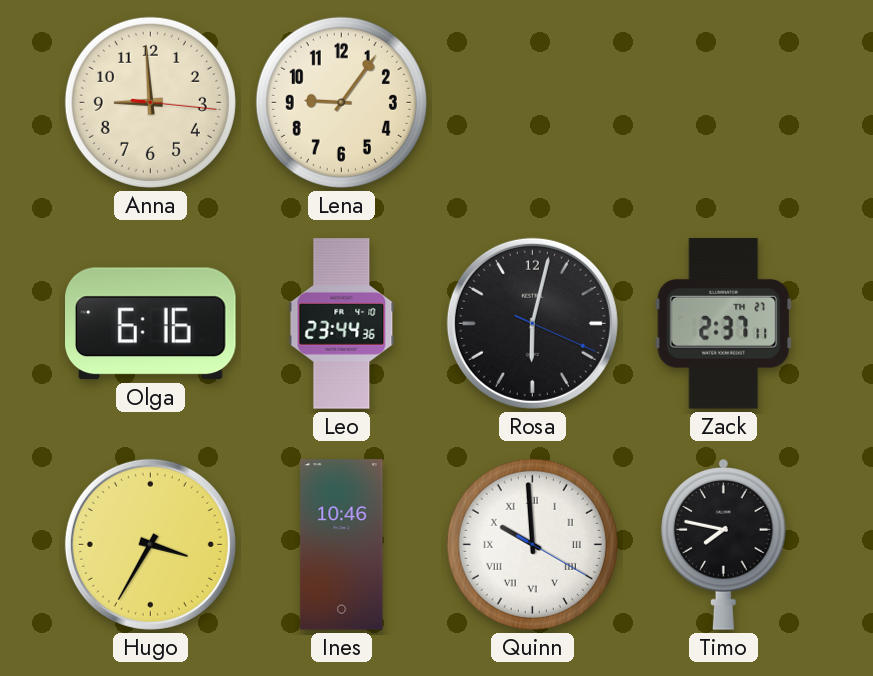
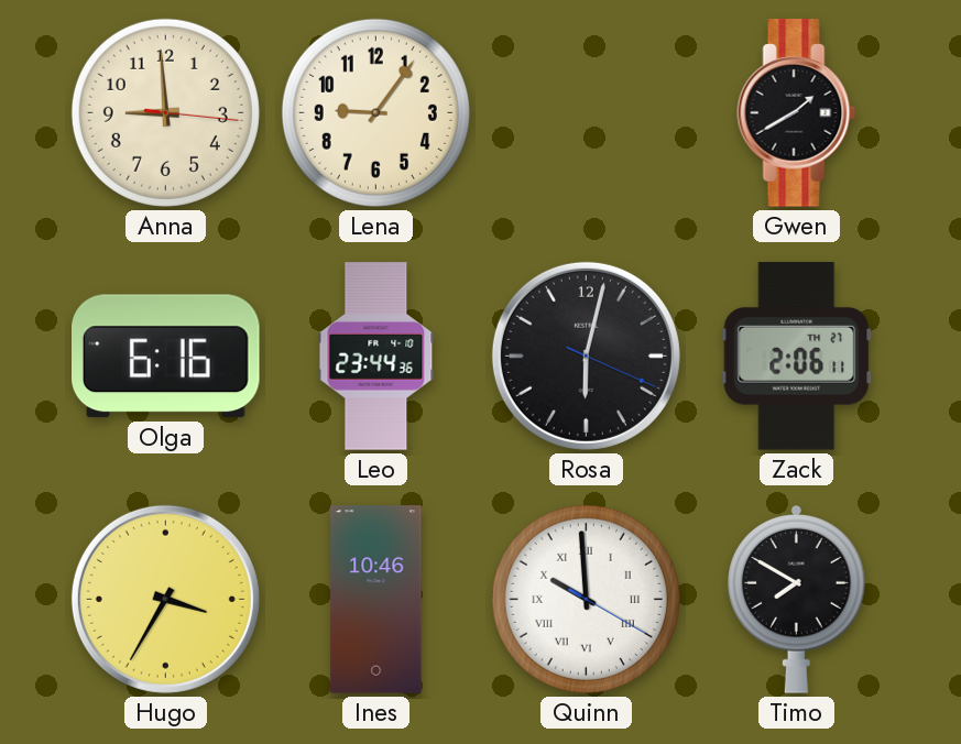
Gwen: none -> 1:40
Zack: 2:37 -> 2:06
Timo: 7:47 -> 7:50
